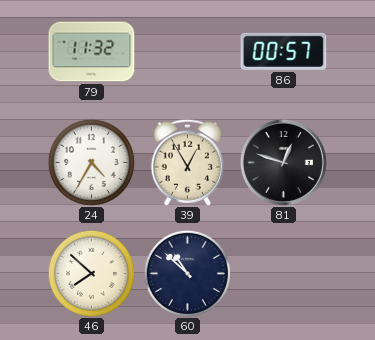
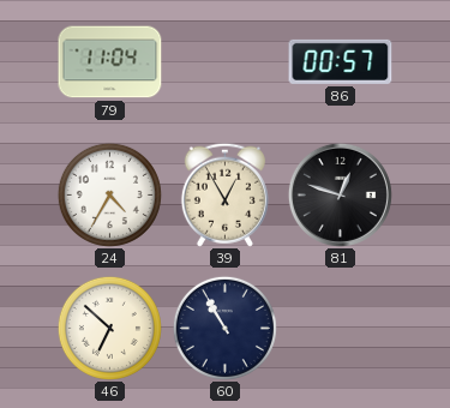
79: 11:32 -> 11:04
46: 7:52 -> 6:52
60: 10:52 -> 10:55
